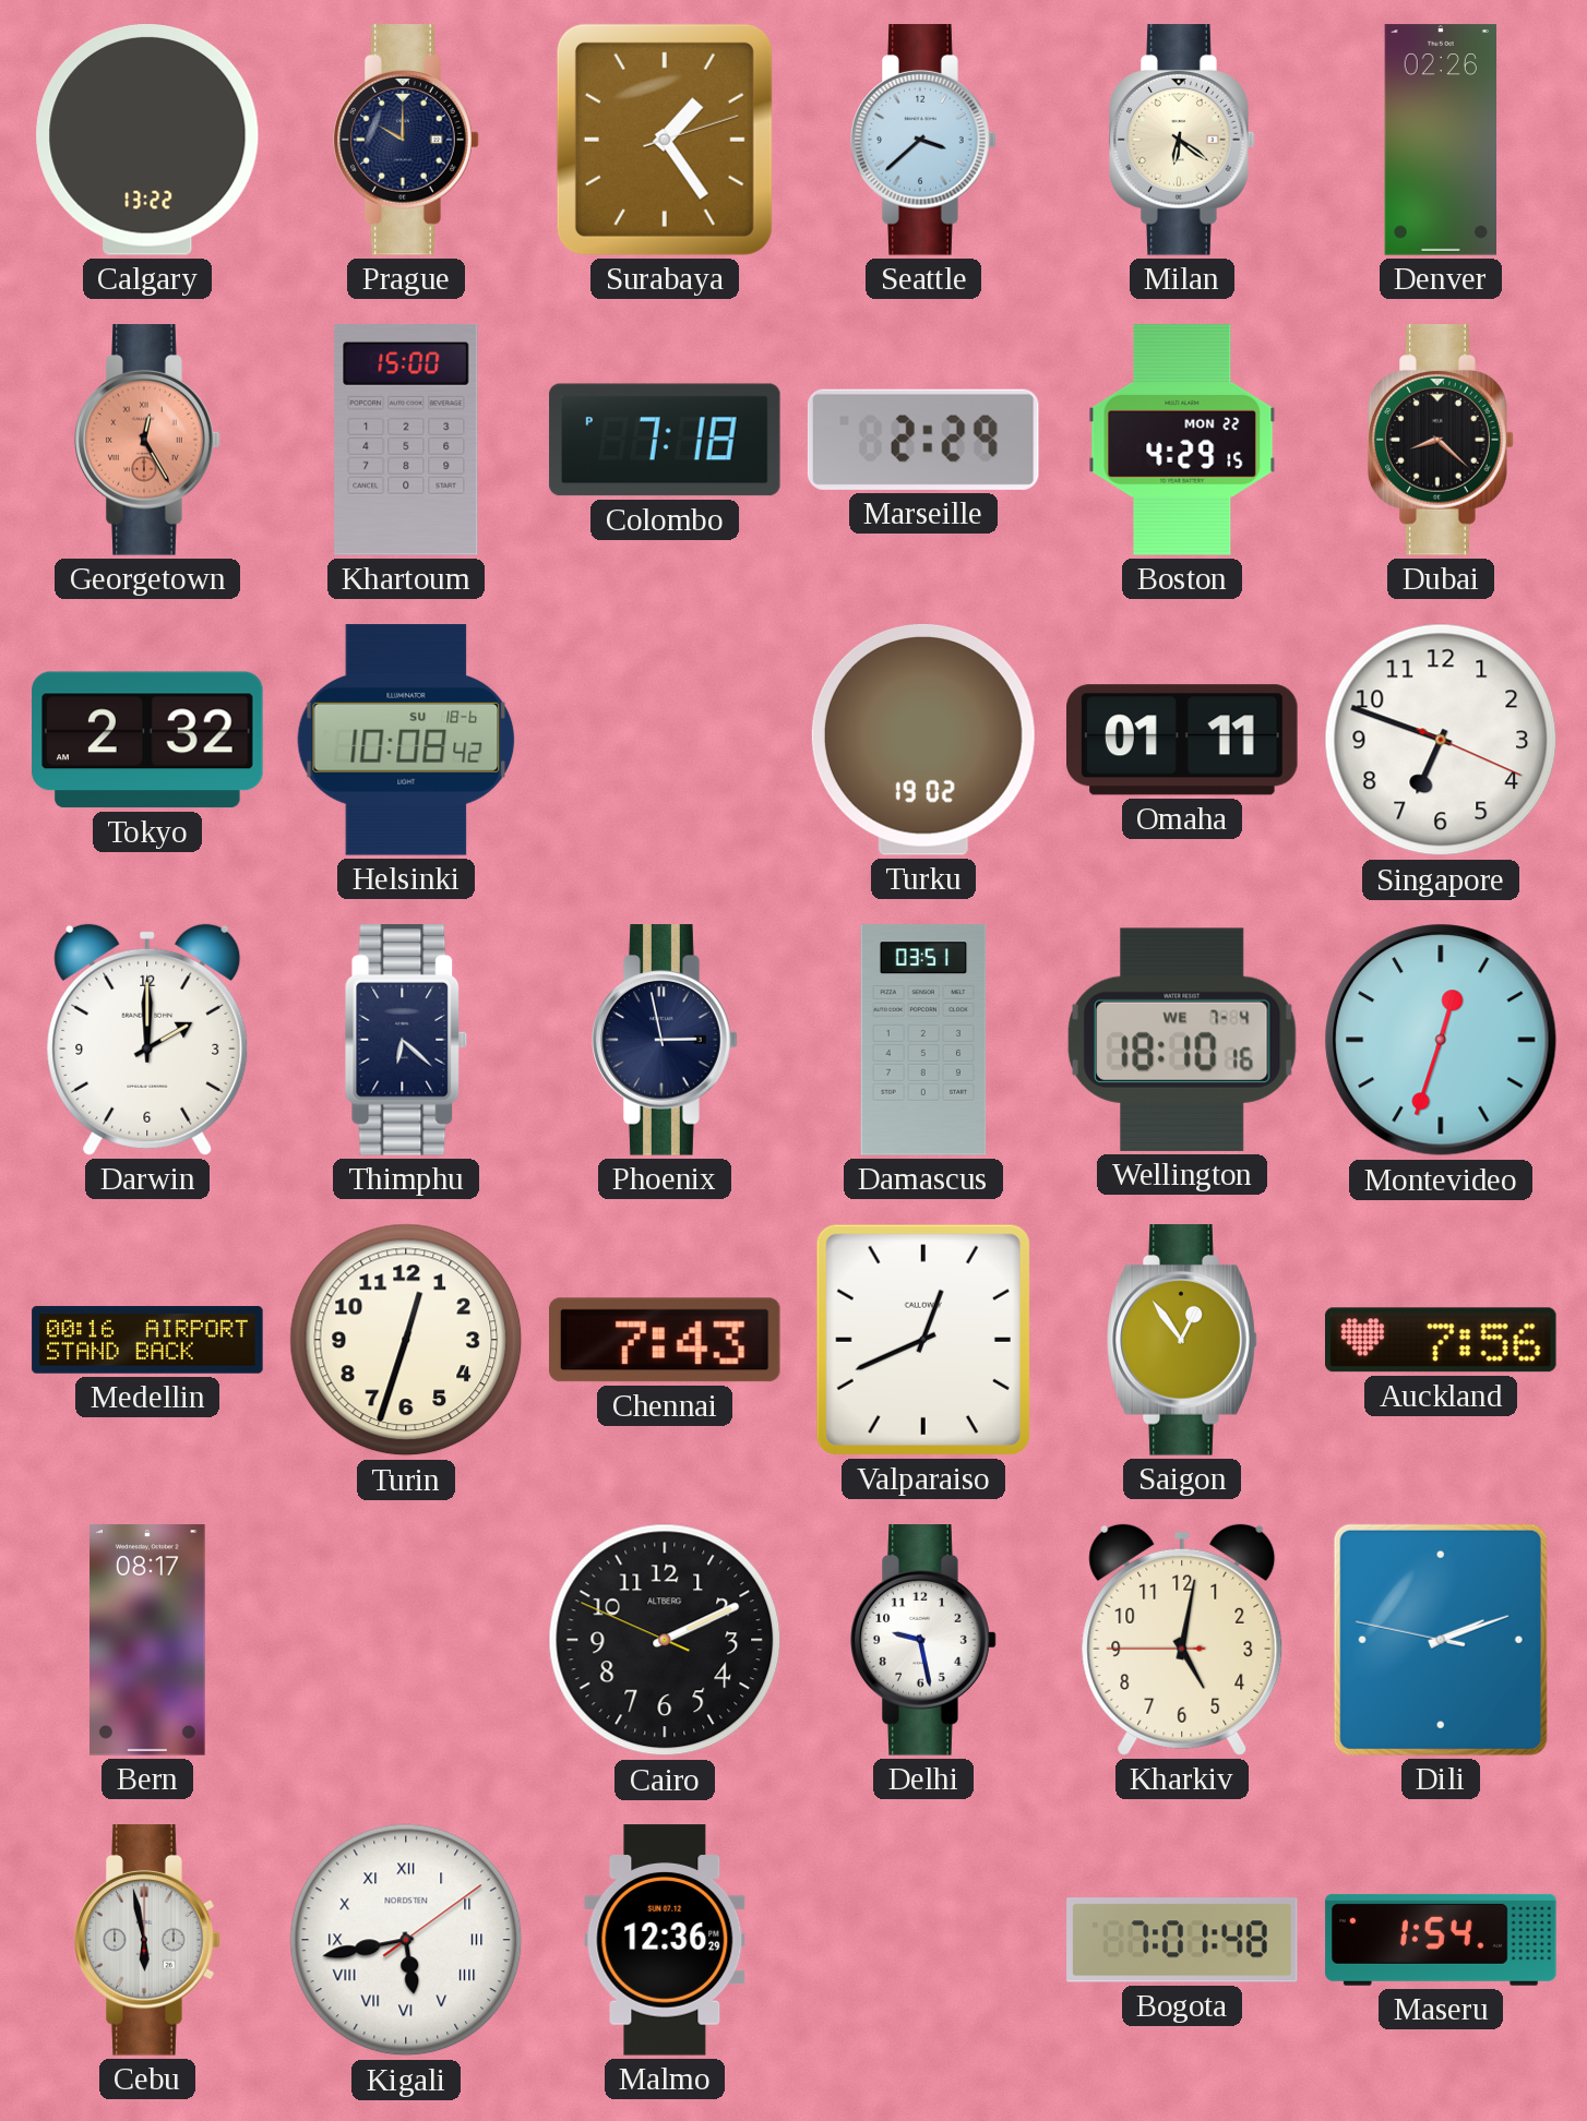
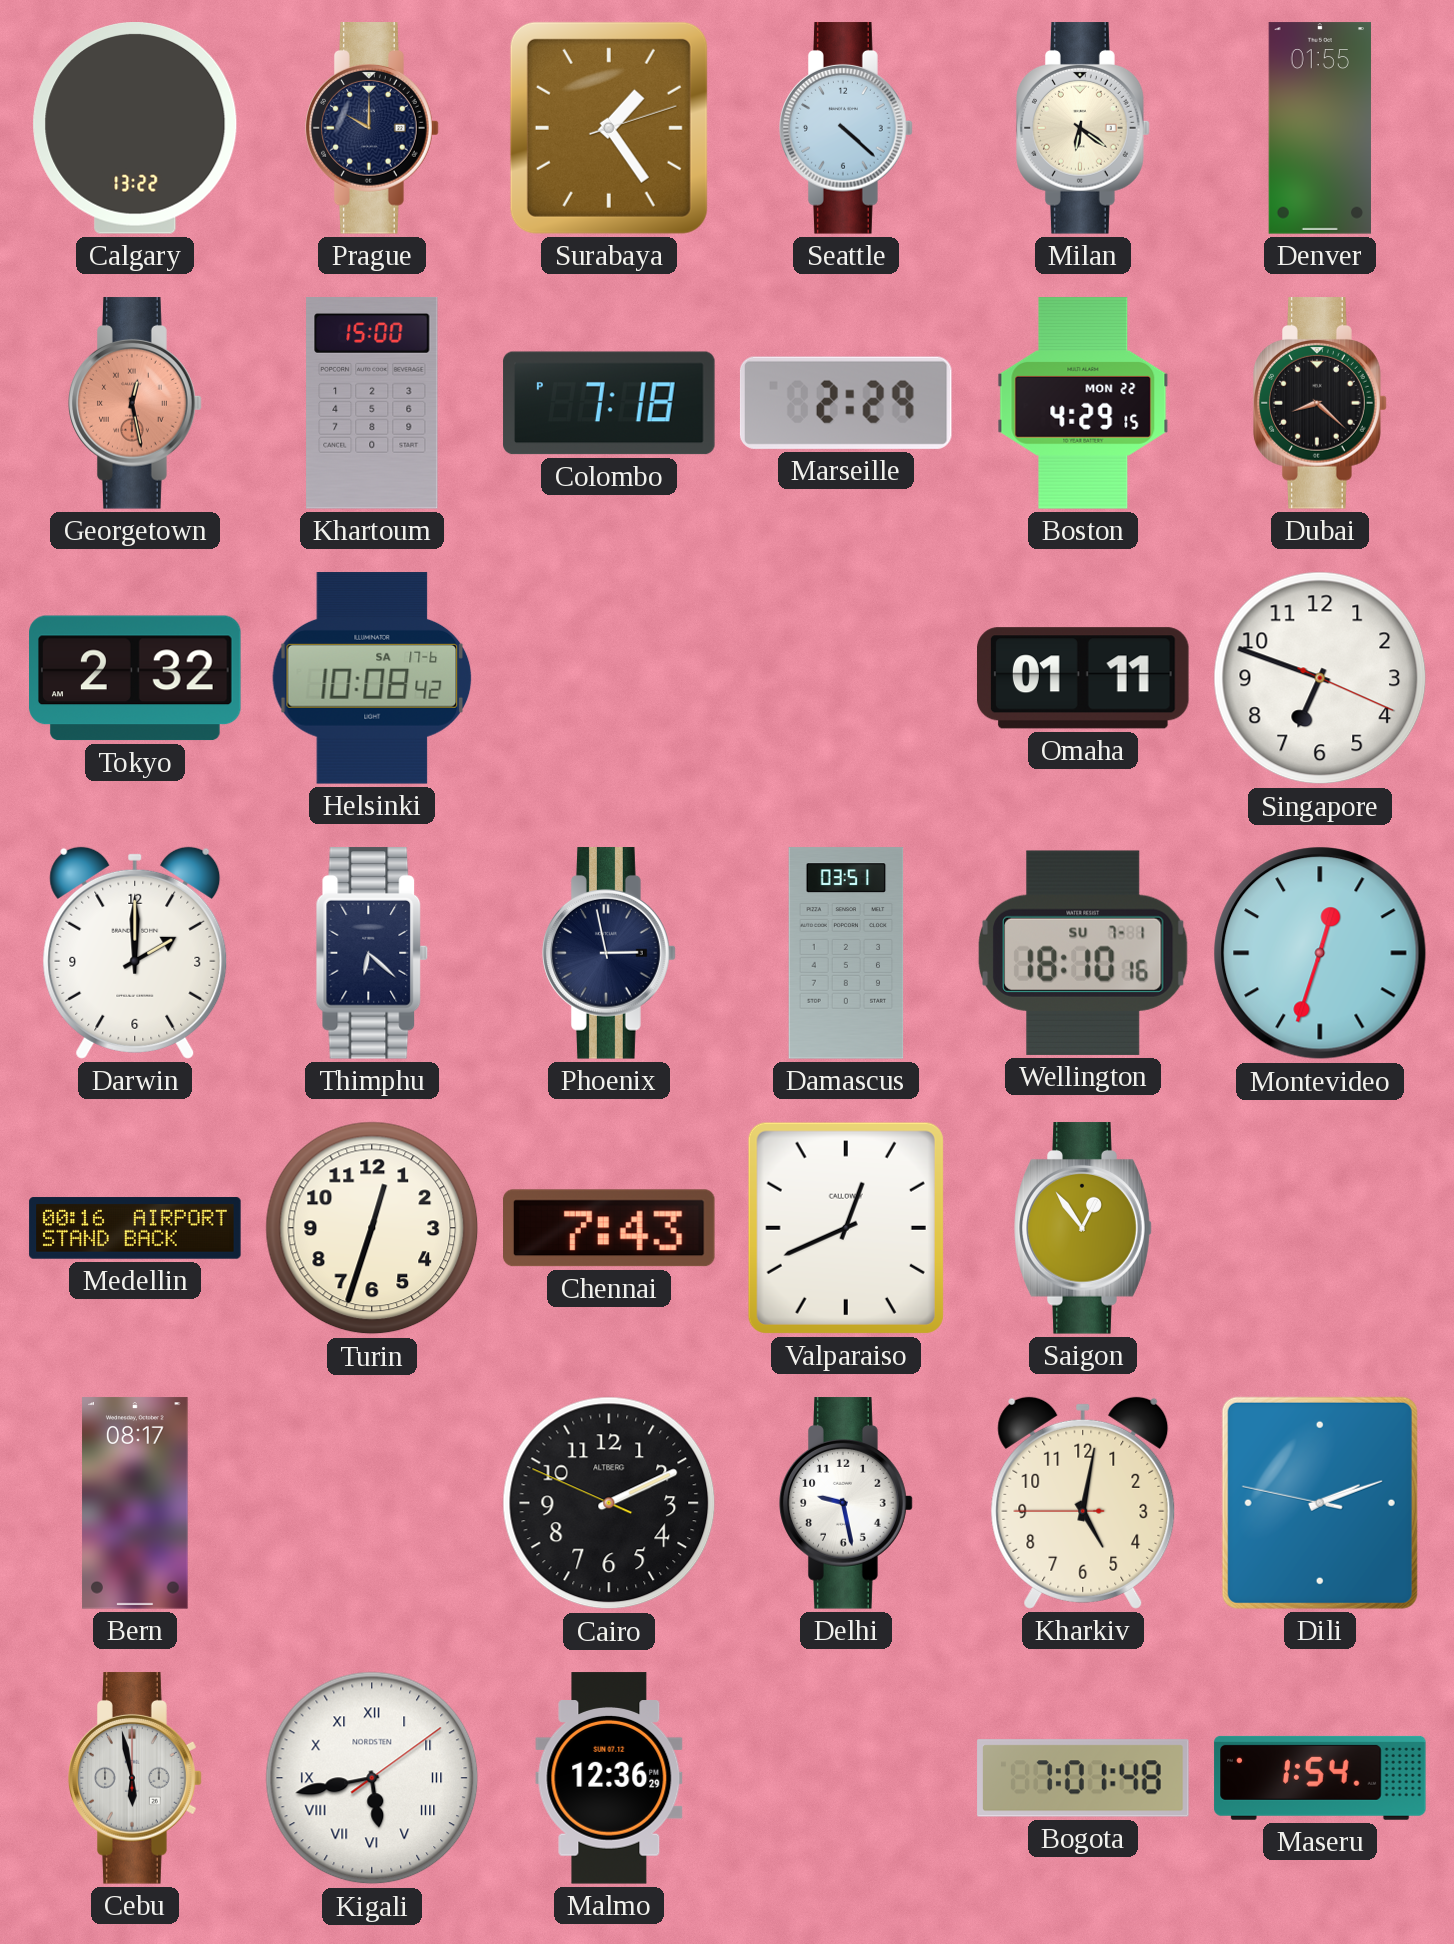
Seattle: 3:38 -> 4:22
Denver: 02:26 -> 01:55
Georgetown: 12:25 -> 12:28
Helsinki date: SU 18-6 -> SA 17-6
Turku: 19:02 -> none
Wellington date: WE 7-4 -> SU 7-1
Auckland: 7:56 -> none
